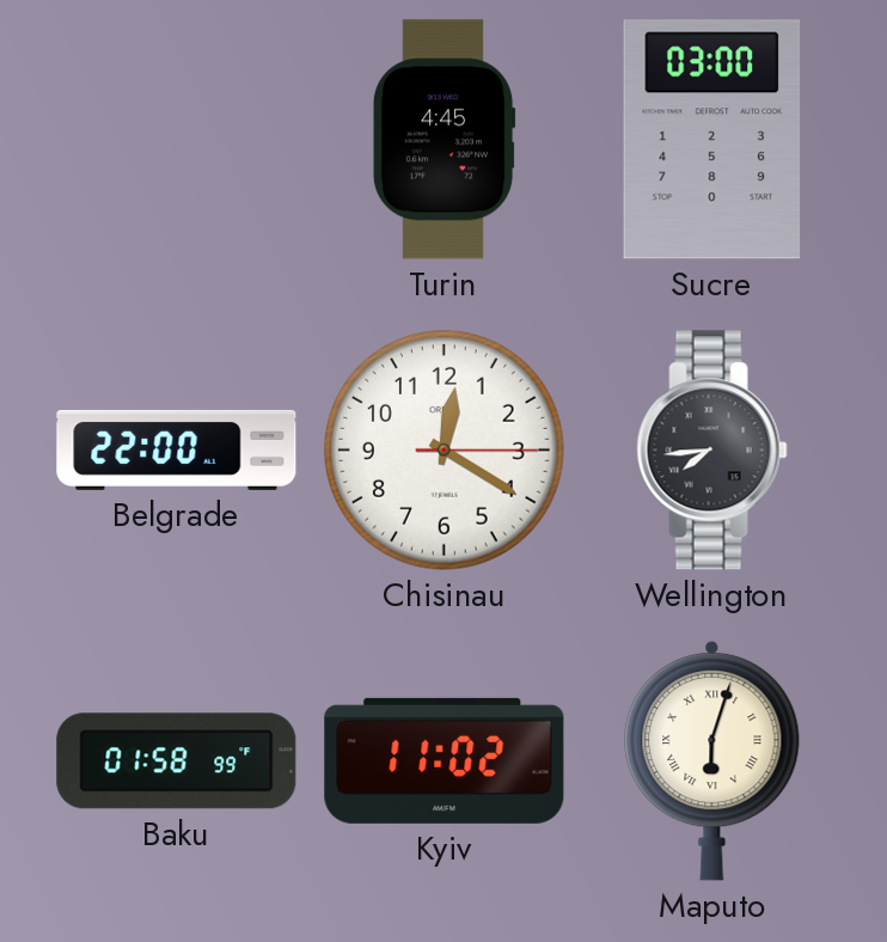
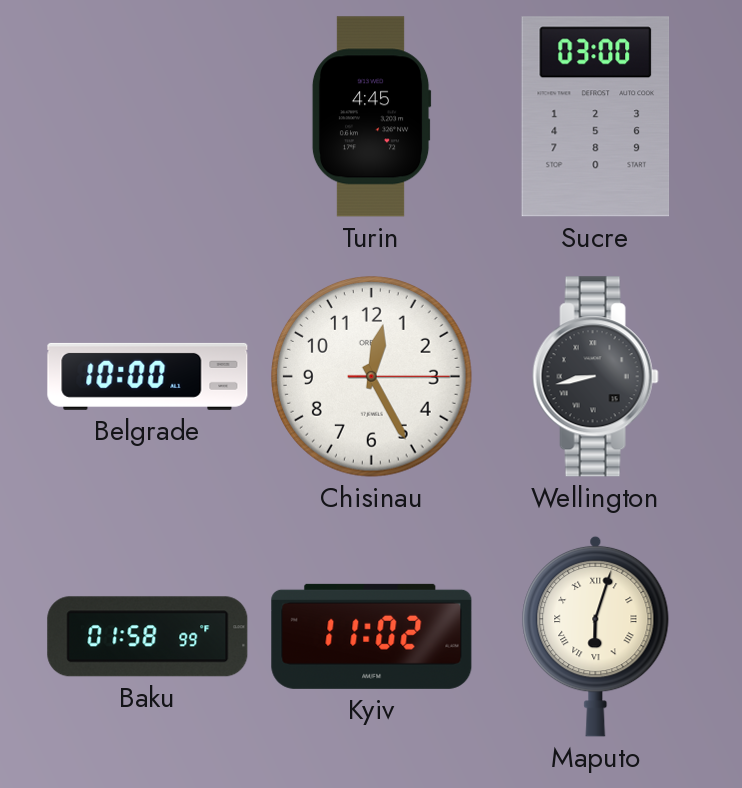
Belgrade: 22:00 -> 10:00
Chisinau: 12:20 -> 12:25
Wellington: 7:44 -> 8:43
